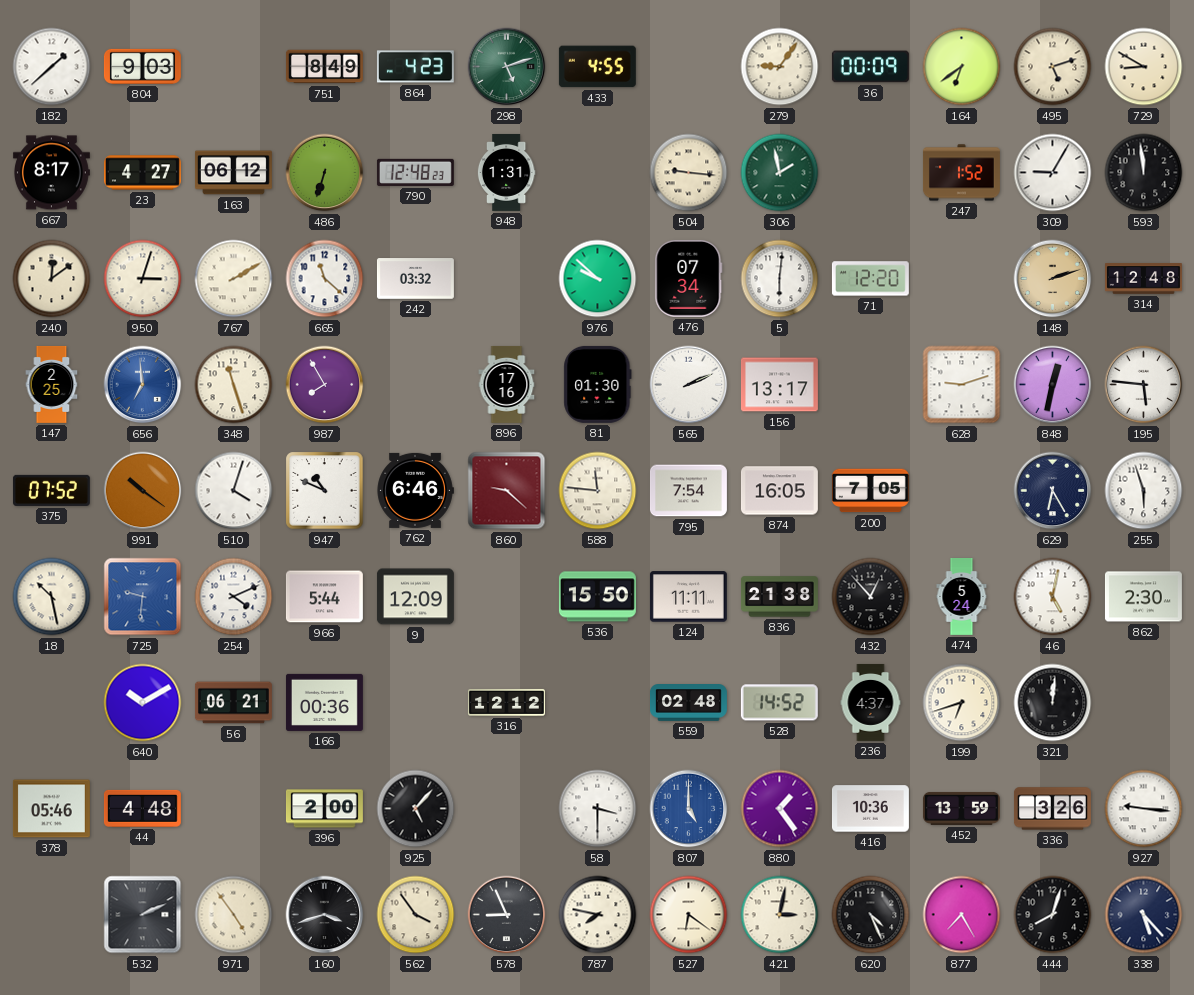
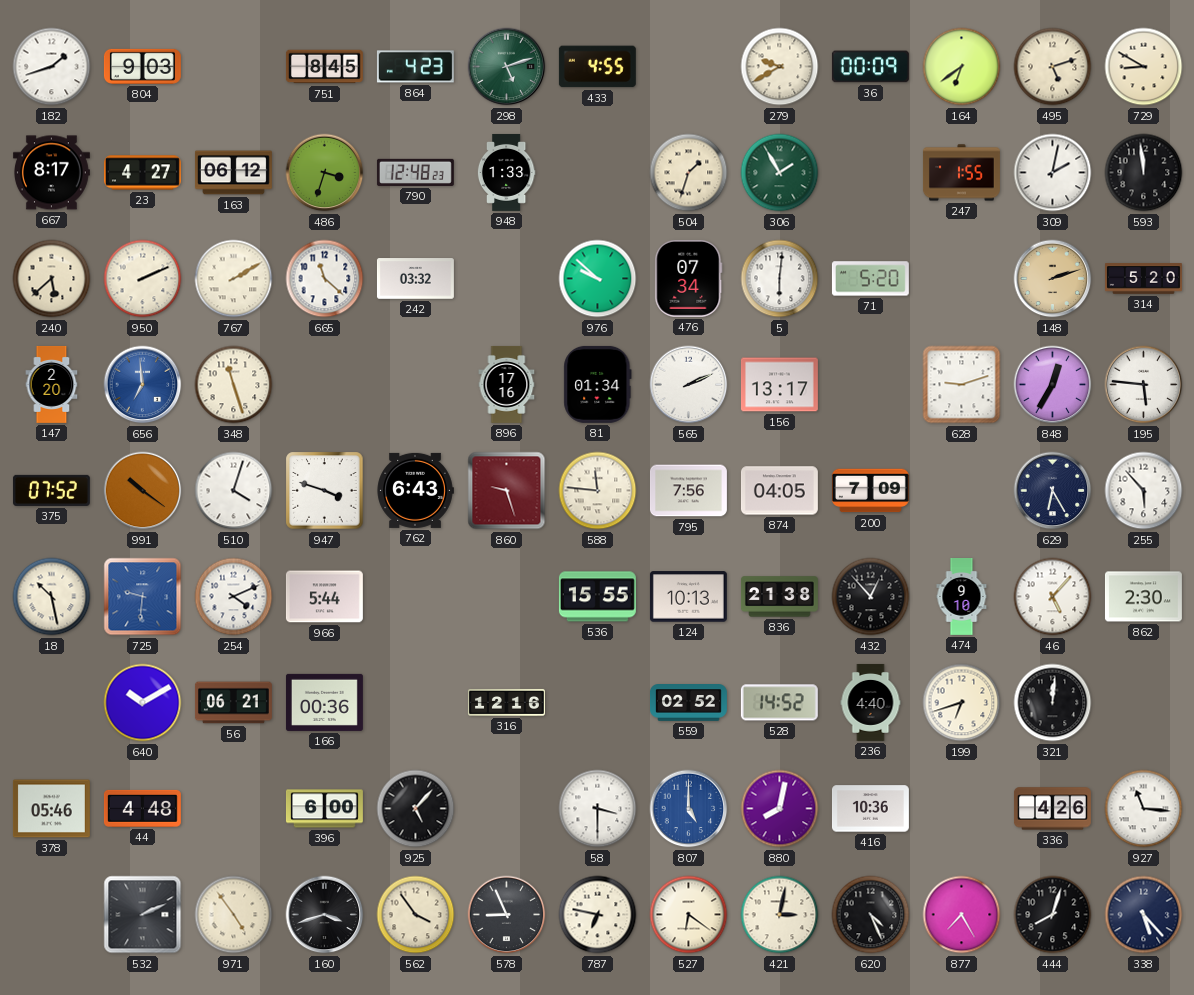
182: 1:38 -> 1:42
751: 8:49 -> 8:45
279: 9:06 -> 9:40
486: 6:33 -> 3:33
948: 1:31 -> 1:33
504: 9:16 -> 1:33
306: 1:58 -> 1:55
247: 1:52 -> 1:55
309: 9:05 -> 2:02
240: 12:09 -> 5:38
950: 3:03 -> 2:11
71: 12:20 -> 5:20
314: 12:48 -> 5:20
147: 2:25 -> 2:20
987: 7:55 -> none
81: 01:30 -> 01:34
848: 12:32 -> 12:35
947: 10:49 -> 3:48
762: 6:46 -> 6:43
860: 9:22 -> 9:27
795: 7:54 -> 7:56
874: 16:05 -> 04:05
200: 7:05 -> 7:09
255: 5:57 -> 5:53
9: 12:09 -> none
536: 15:50 -> 15:55
124: 11:11 -> 10:13
474: 5:24 -> 9:10
46: 5:02 -> 5:07
316: 12:12 -> 12:16
559: 02:48 -> 02:52
236: 4:37 -> 4:40
396: 2:00 -> 6:00
880: 1:24 -> 8:02
452: 13:59 -> none
336: 3:26 -> 4:26
927: 9:16 -> 11:16
787: 7:47 -> 6:47
